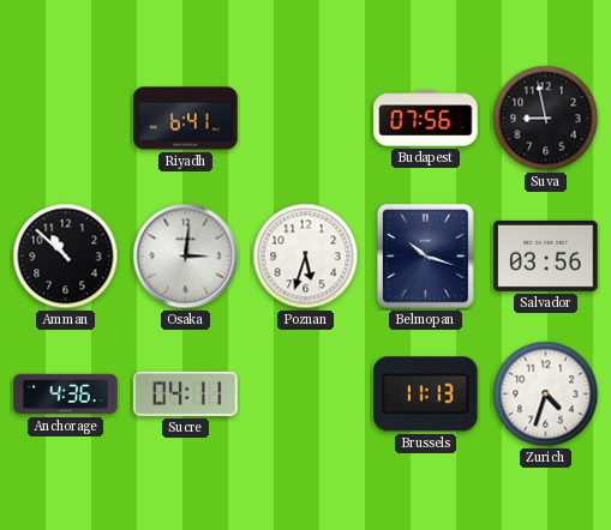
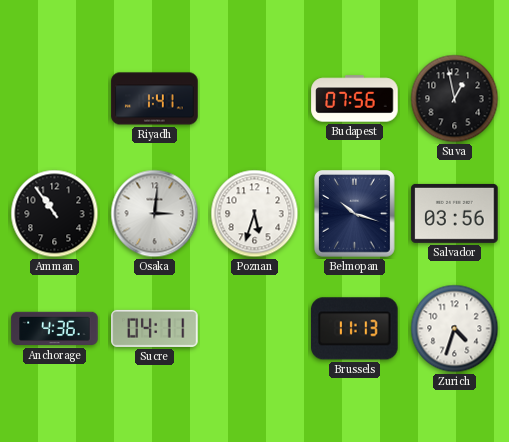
Riyadh: 6:41 -> 1:41
Suva: 8:58 -> 12:58
Amman: 10:52 -> 10:54
